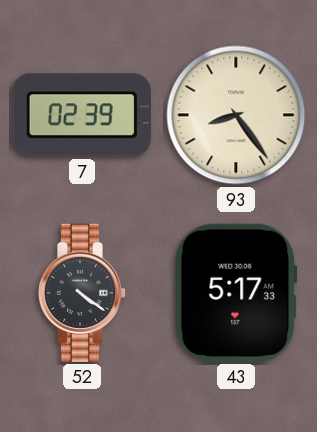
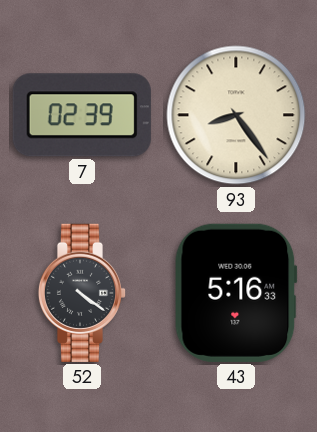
43: 5:17 -> 5:16
